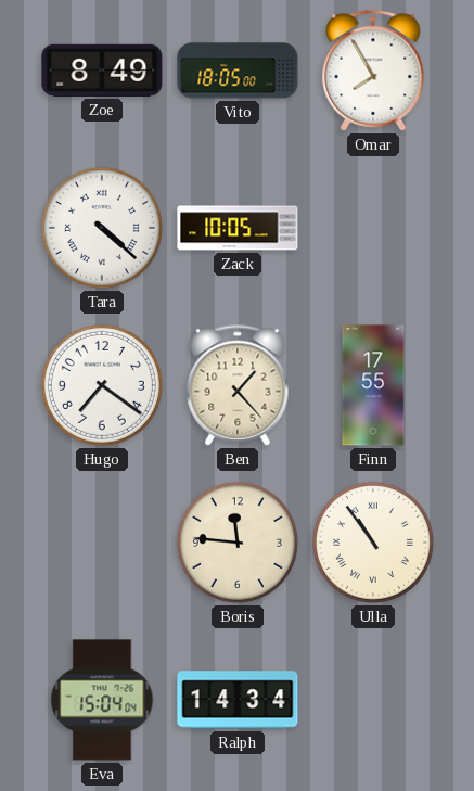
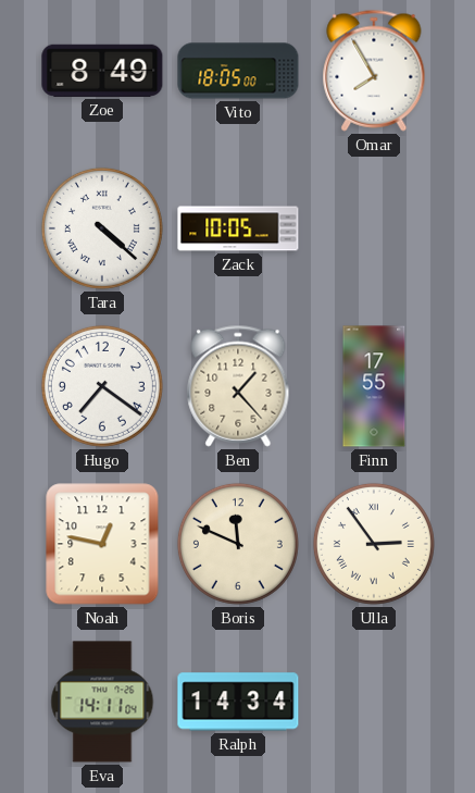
Noah: none -> 12:47
Boris: 11:46 -> 11:49
Ulla: 10:54 -> 2:54
Eva: 15:04 -> 14:11
